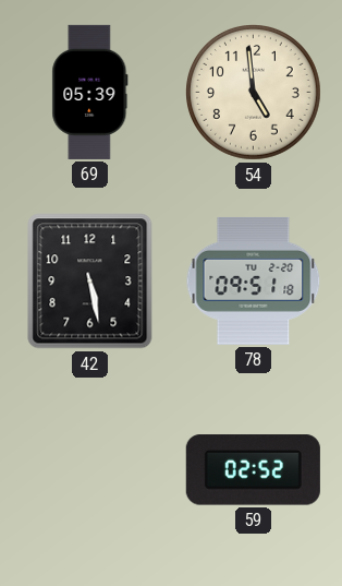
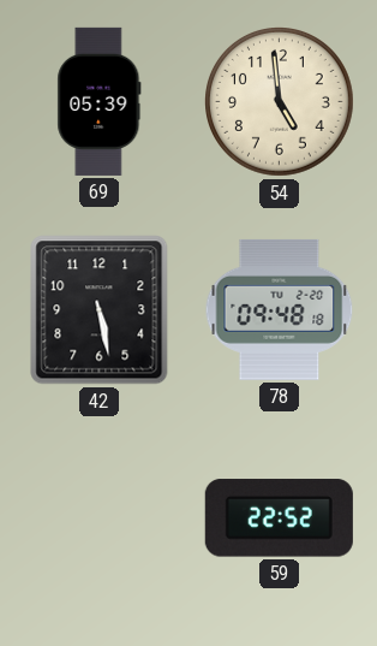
78: 09:51 -> 09:48
59: 02:52 -> 22:52
